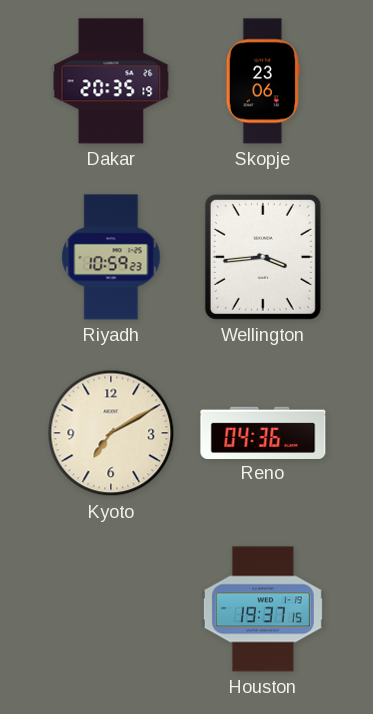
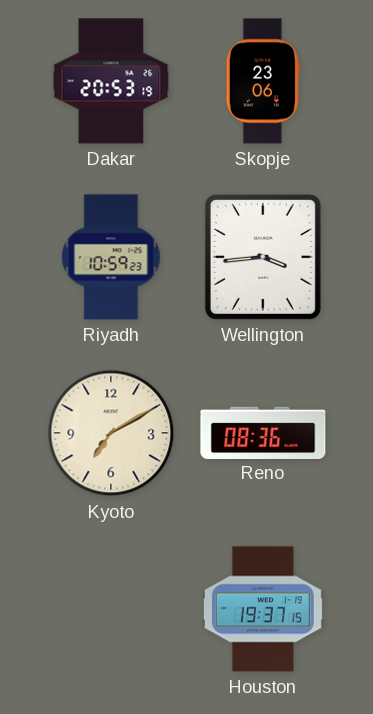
Dakar: 20:35 -> 20:53
Reno: 04:36 -> 08:36
